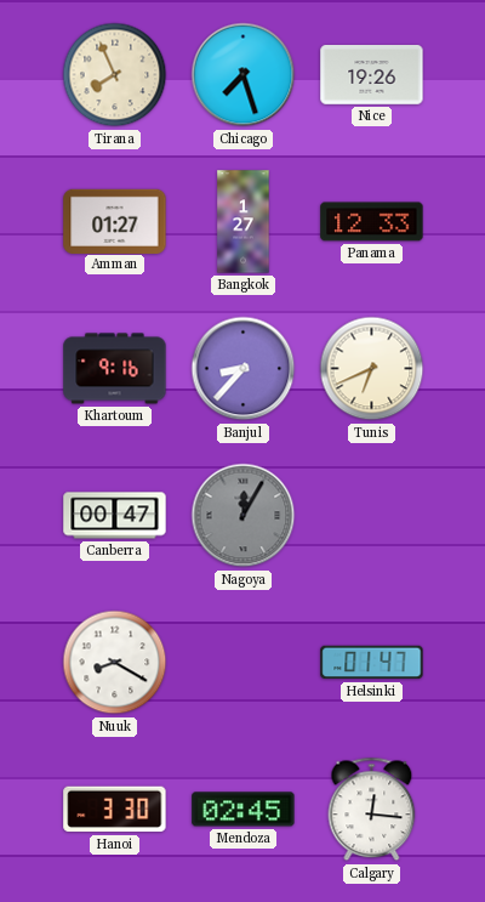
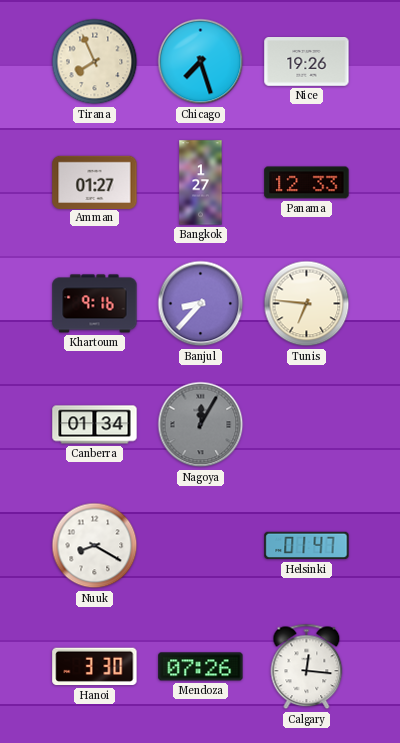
Tunis: 6:41 -> 6:46
Canberra: 00:47 -> 01:34
Mendoza: 02:45 -> 07:26
